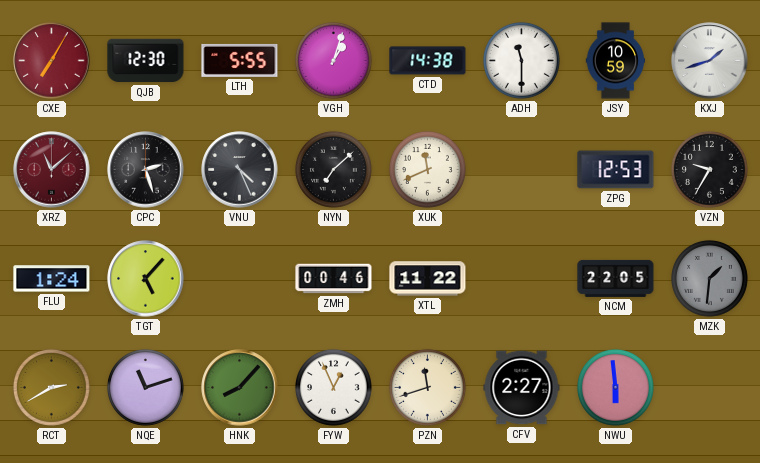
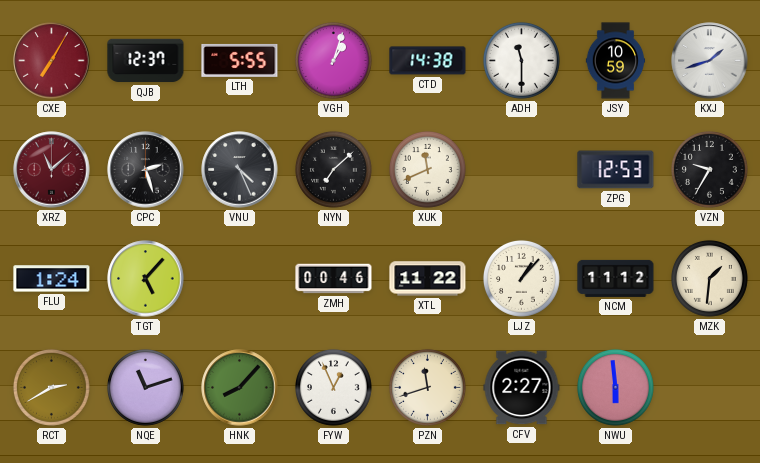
QJB: 12:30 -> 12:37
LJZ: none -> 1:07
NCM: 22:05 -> 11:12
MZK dial: grey -> cream
